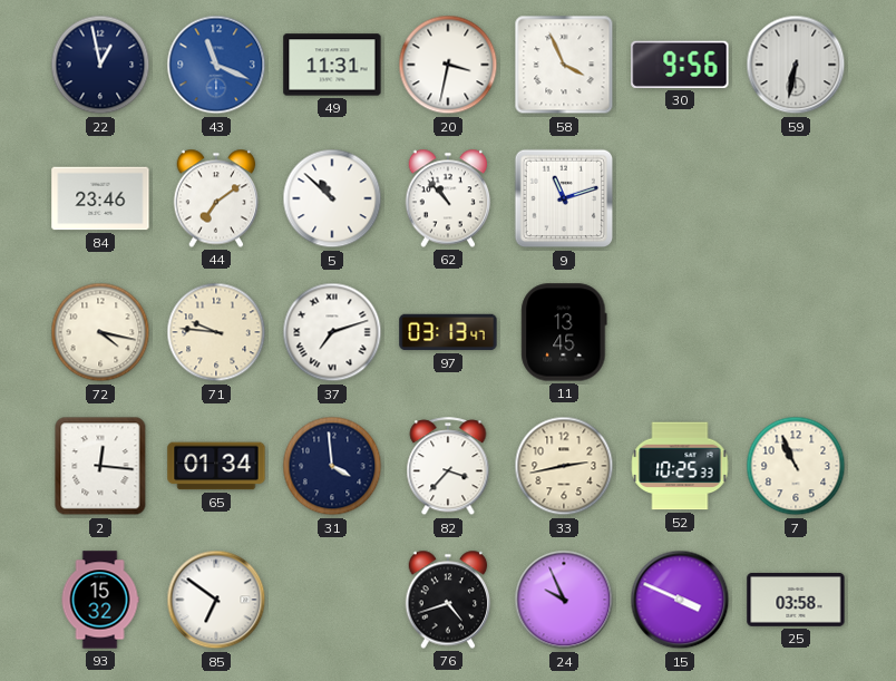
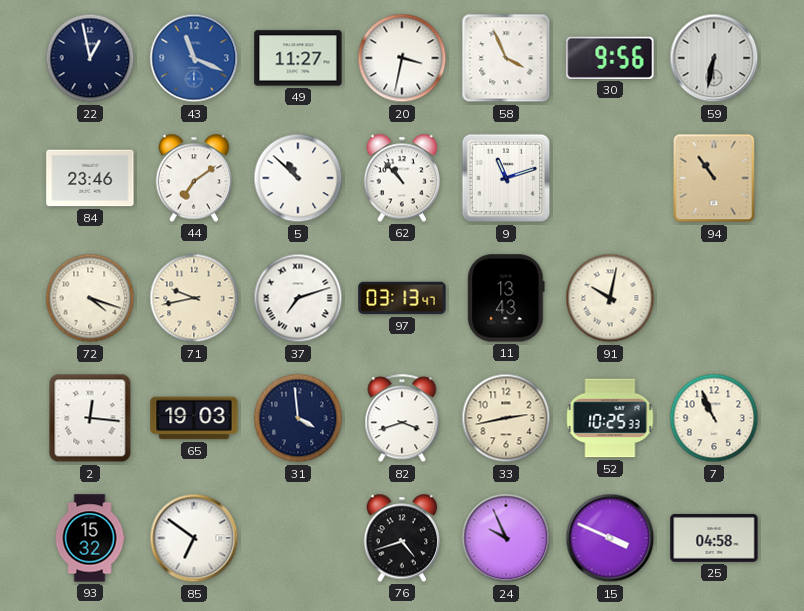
49: 11:31 -> 11:27
94: none -> 10:54
72: 4:17 -> 4:18
71: 9:46 -> 9:43
11: 13:45 -> 13:43
91: none -> 10:02
65: 01:34 -> 19:03
82: 3:37 -> 3:42
25: 03:58 -> 04:58
